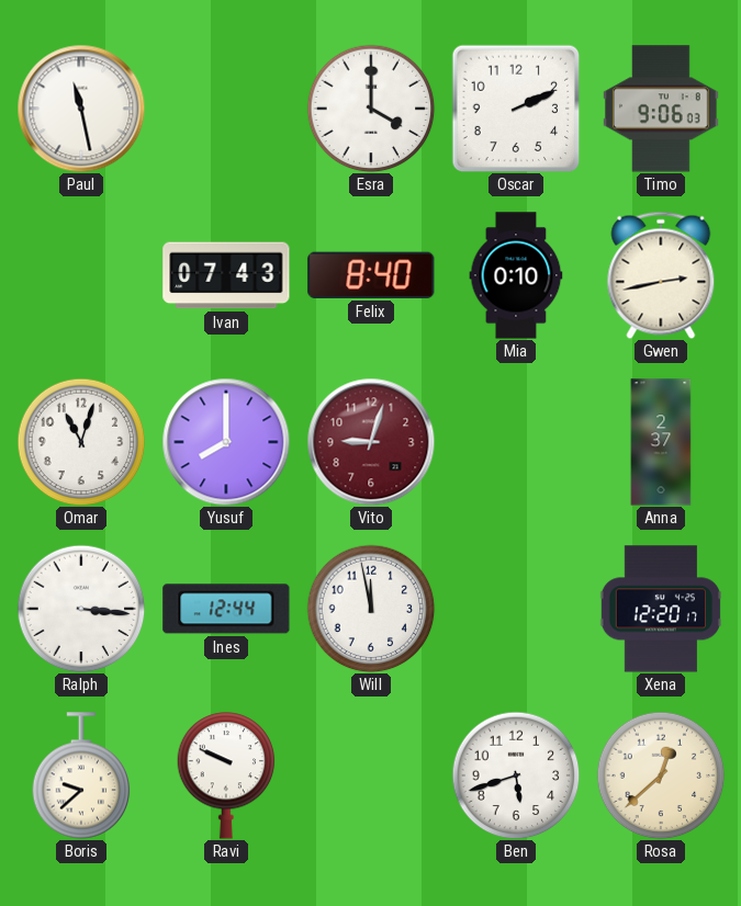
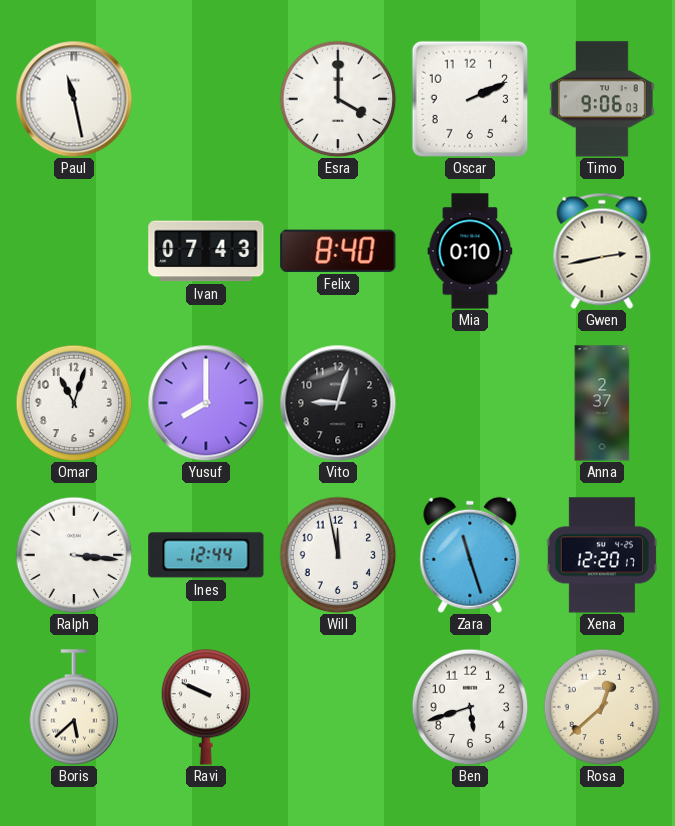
Vito dial: burgundy -> black
Zara: none -> 11:27
Boris: 9:38 -> 5:38
